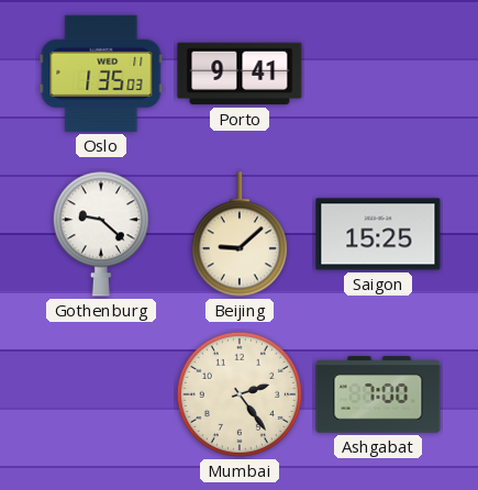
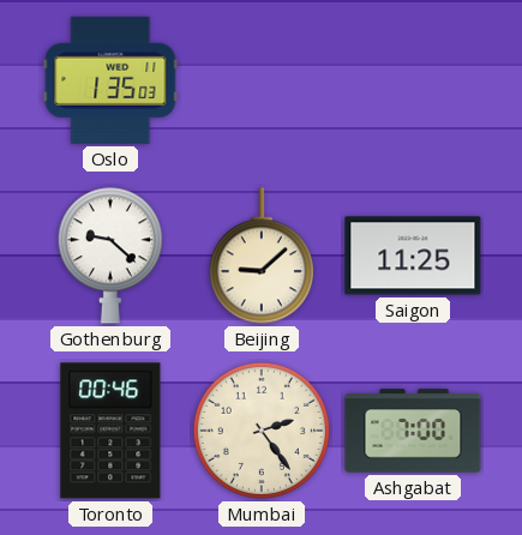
Porto: 9:41 -> none
Saigon: 15:25 -> 11:25
Toronto: none -> 00:46
